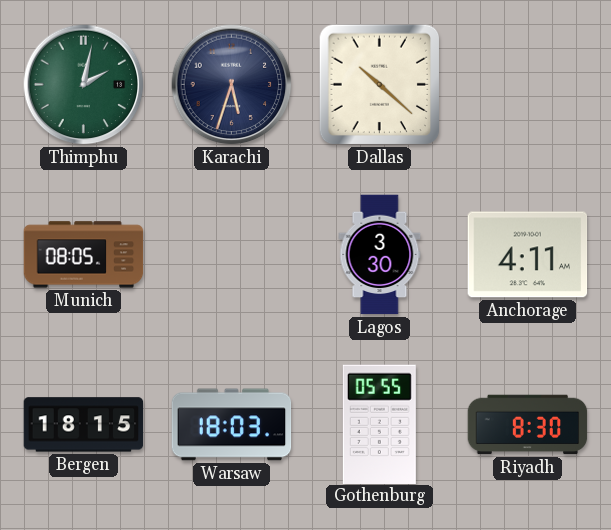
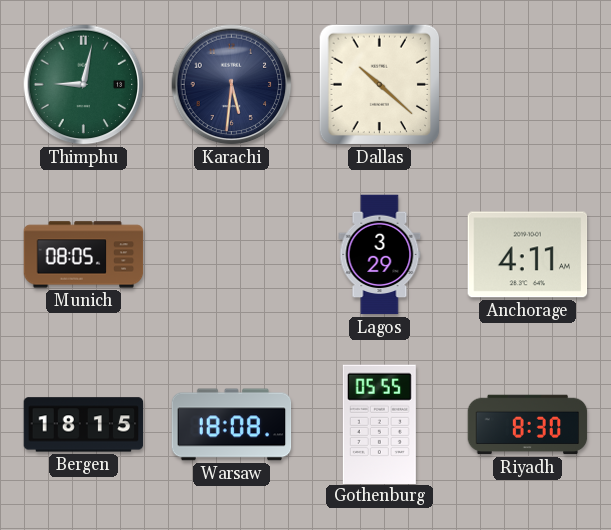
Thimphu: 2:02 -> 9:02
Karachi: 5:33 -> 5:31
Lagos: 3:30 -> 3:29
Warsaw: 18:03 -> 18:08
